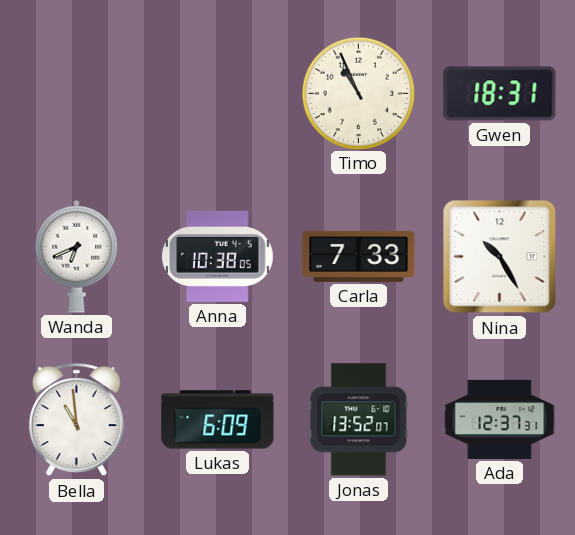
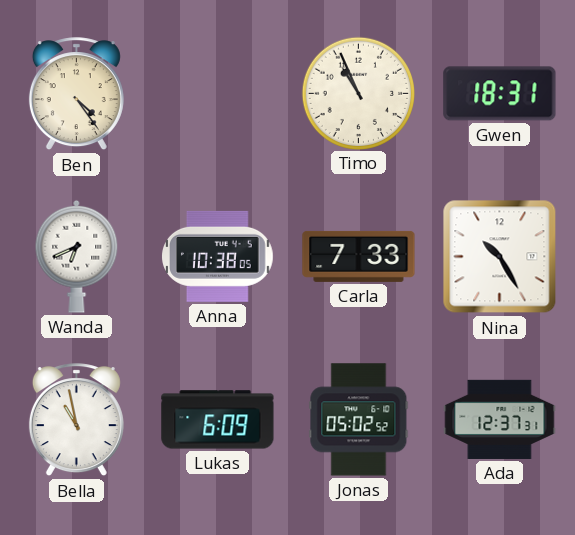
Ben: none -> 4:24
Bella: 10:59 -> 10:58
Jonas: 13:52 -> 05:02
